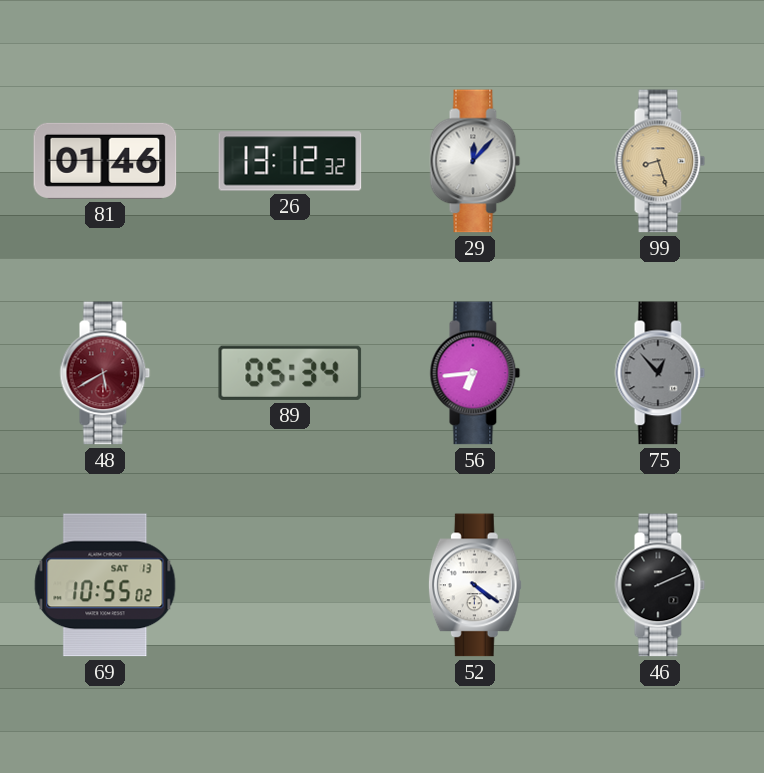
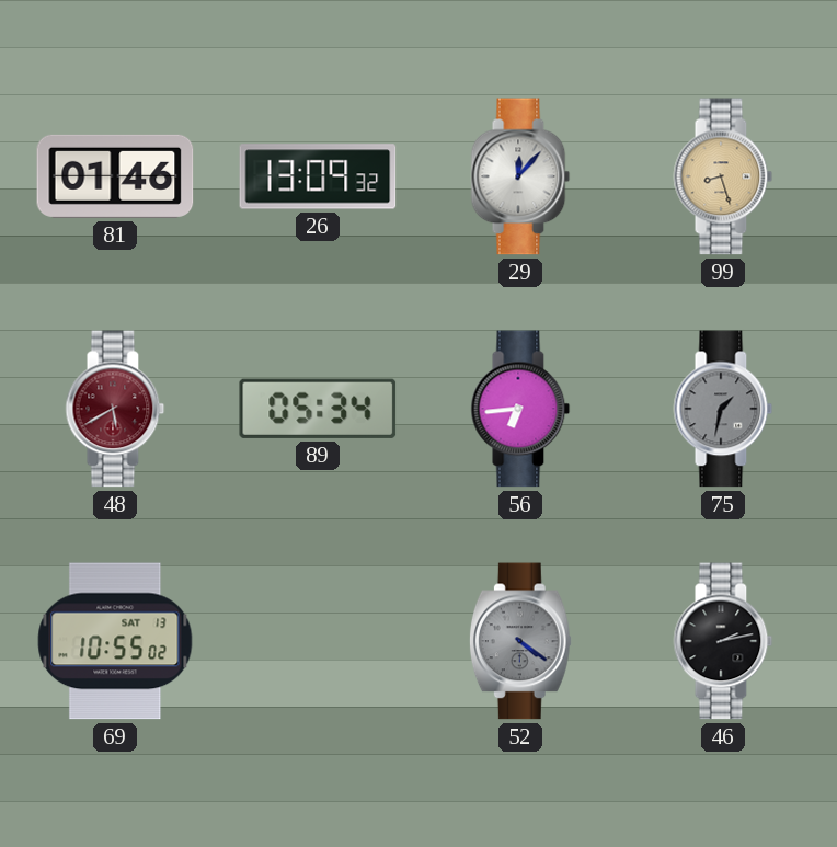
26: 13:12 -> 13:09
75: 12:53 -> 1:32
52 dial: white -> grey
46: 2:11 -> 2:13
